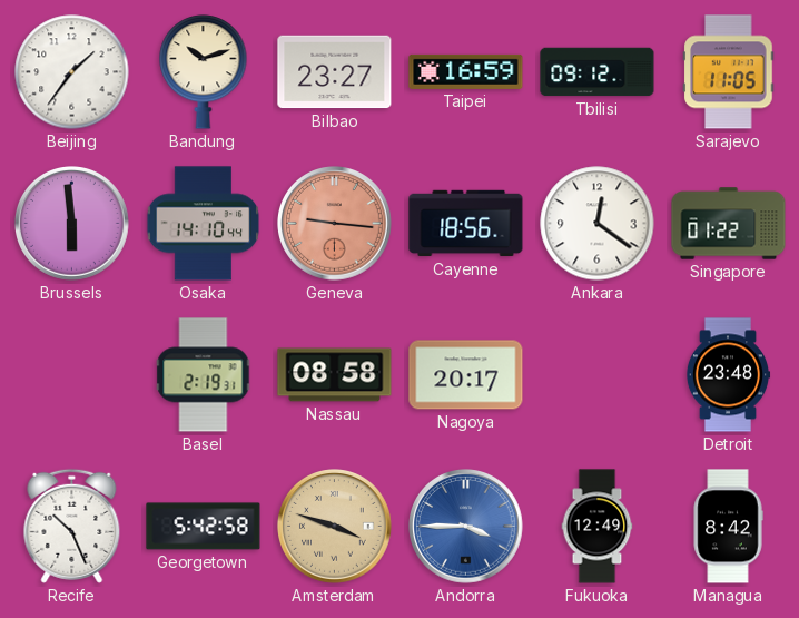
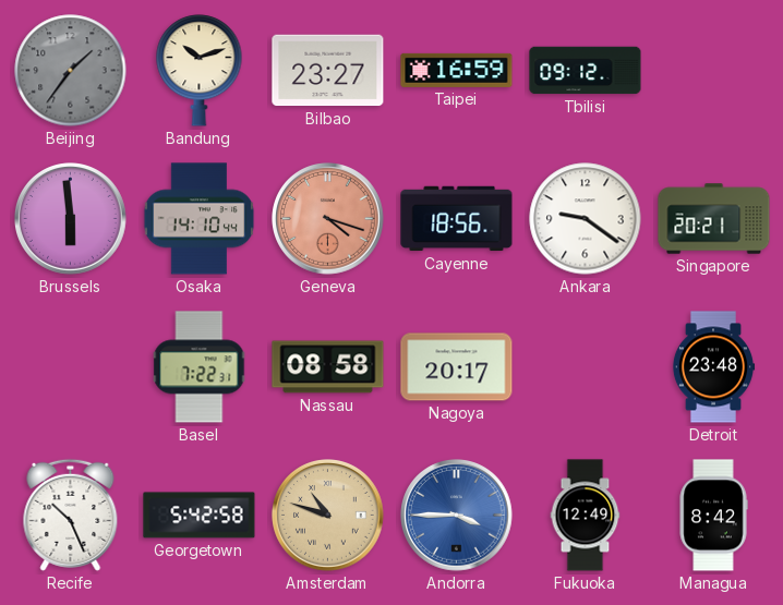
Beijing dial: white -> grey
Sarajevo: 11:05 -> none
Geneva: 9:16 -> 4:18
Ankara: 12:21 -> 9:21
Singapore: 01:22 -> 20:21
Basel: 2:19 -> 7:22
Amsterdam: 3:48 -> 10:48
